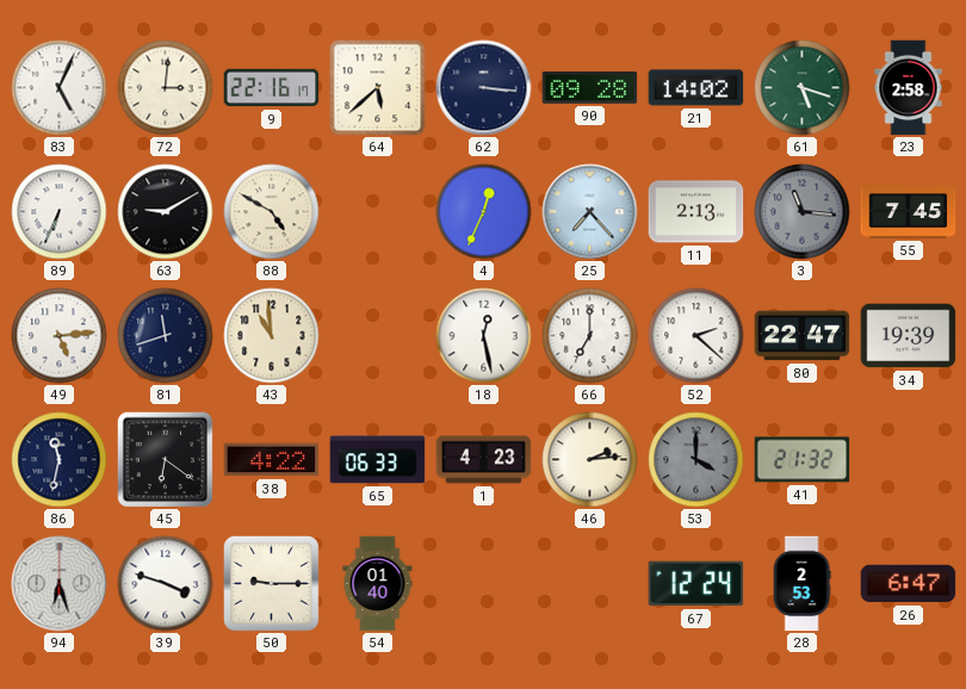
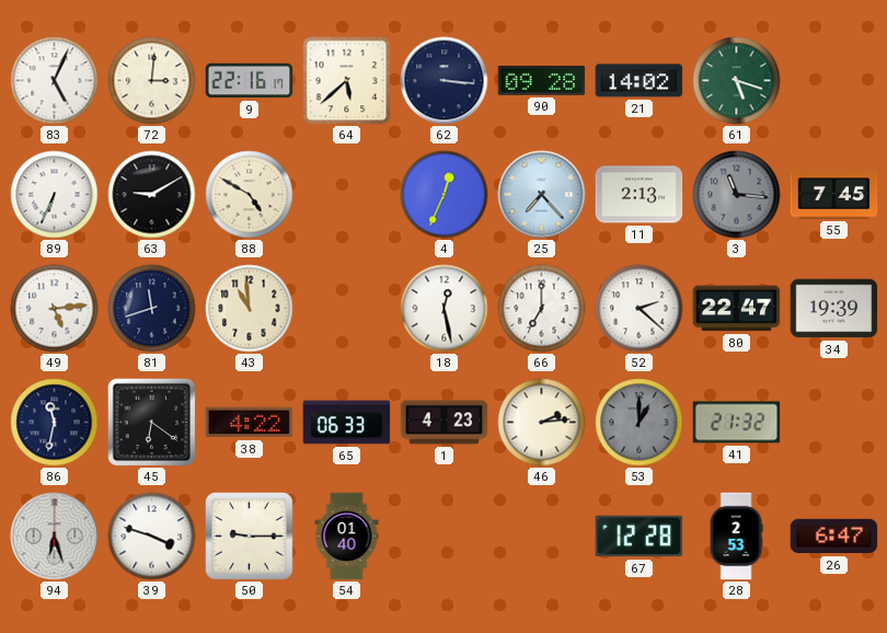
23: 2:58 -> none
53: 4:00 -> 1:00
67: 12:24 -> 12:28
